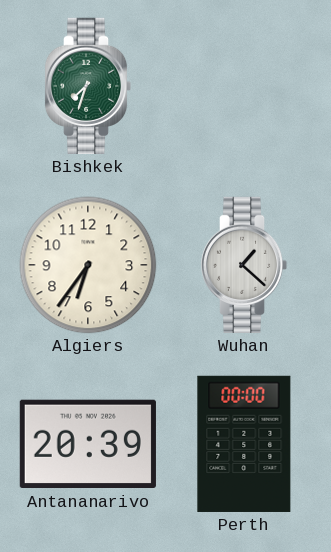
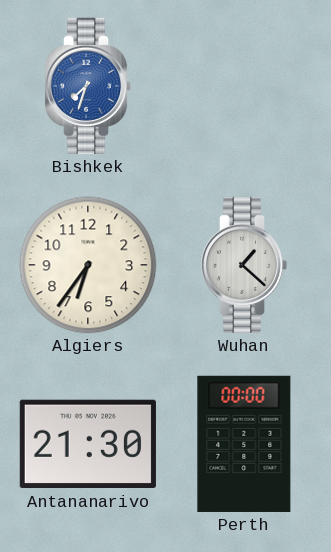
Bishkek dial: green -> blue
Antananarivo: 20:39 -> 21:30
